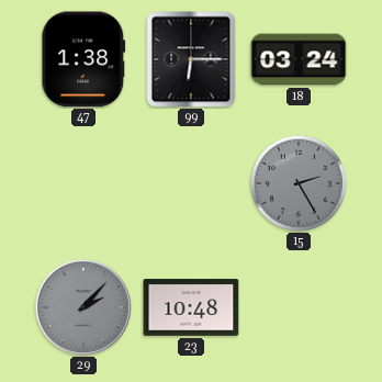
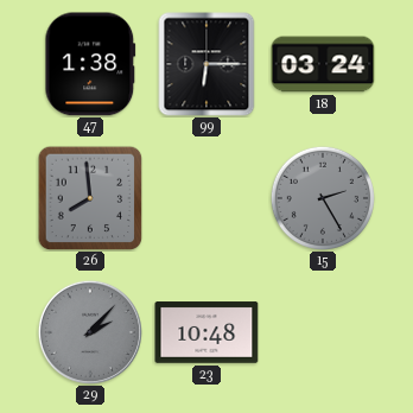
26: none -> 7:59
